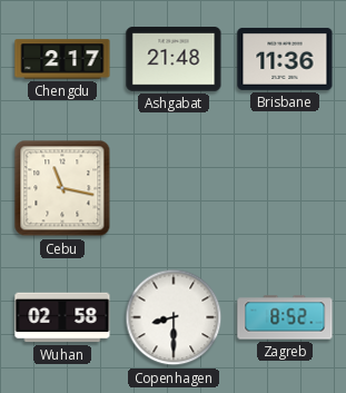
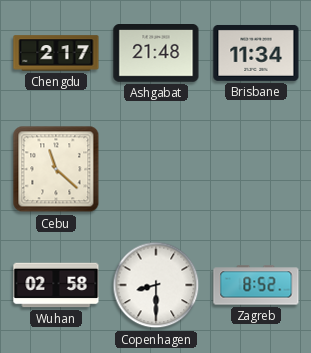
Brisbane: 11:36 -> 11:34
Cebu: 11:17 -> 11:22
